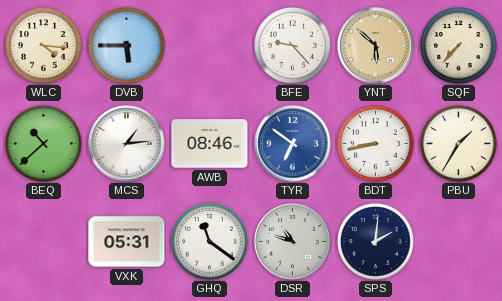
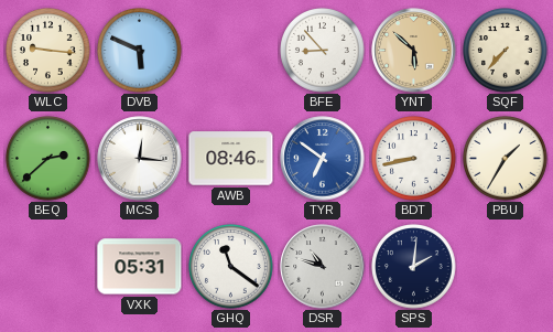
WLC: 4:16 -> 9:16
DVB: 5:45 -> 5:49
BFE: 9:23 -> 8:53
BEQ: 10:38 -> 2:38
MCS: 1:14 -> 12:16
